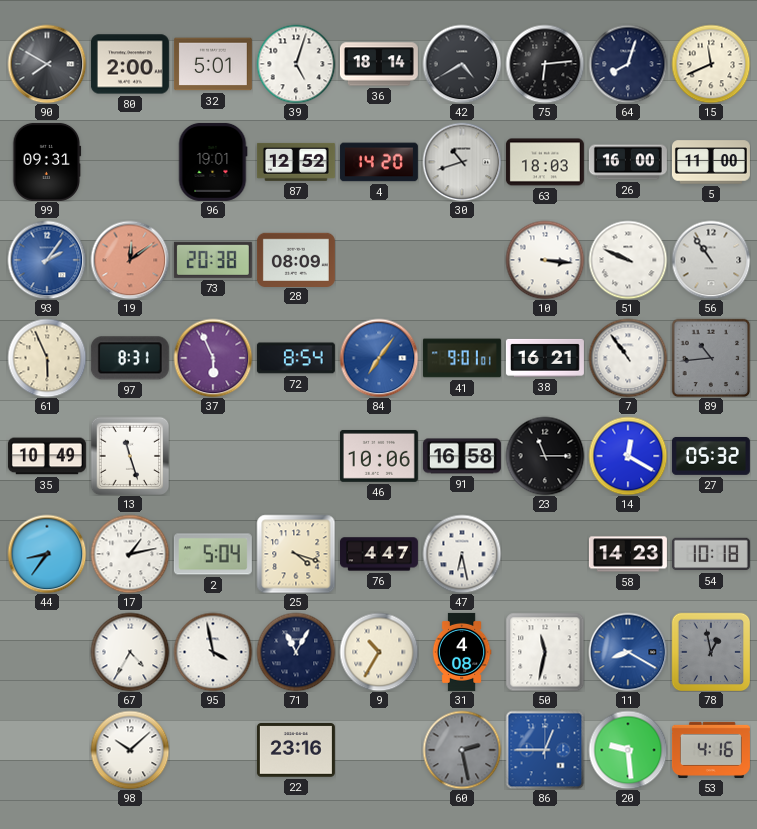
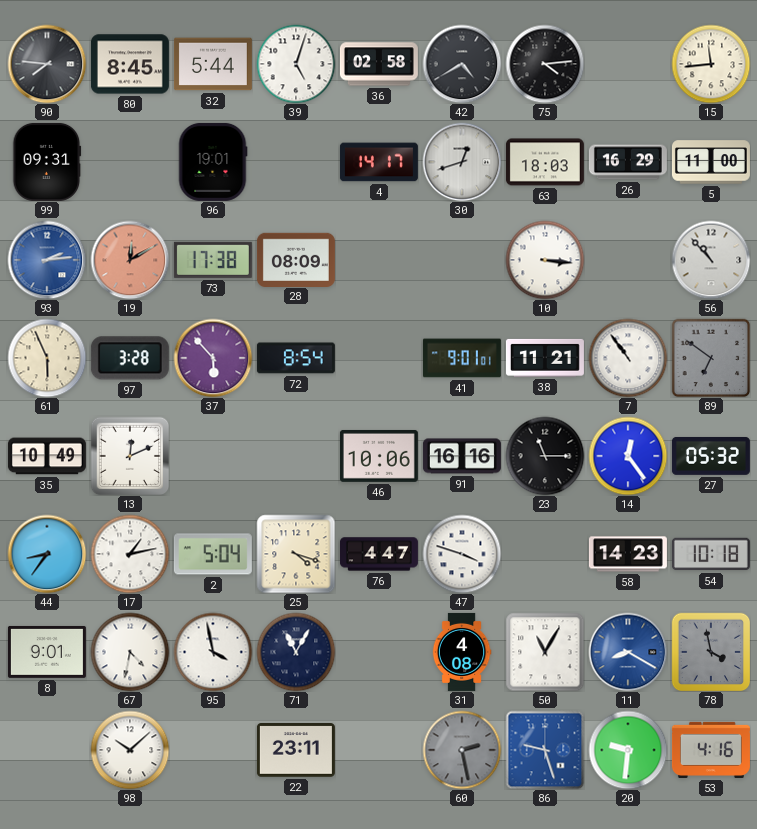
90: 7:50 -> 7:46
80: 2:00 -> 8:45
32: 5:01 -> 5:44
36: 18:14 -> 02:58
75: 6:14 -> 4:14
64: 8:03 -> none
15: 11:41 -> 11:44
87: 12:52 -> none
4: 14:20 -> 14:17
30: 10:42 -> 12:42
26: 16:00 -> 16:29
93: 2:06 -> 2:14
19: 12:09 -> 12:10
73: 20:38 -> 17:38
51: 9:49 -> none
56: 10:54 -> 10:53
97: 8:31 -> 3:28
37: 5:56 -> 5:53
84: 7:06 -> none
38: 16:21 -> 11:21
89: 10:44 -> 6:51
13: 11:27 -> 12:11
91: 16:58 -> 16:16
14: 12:20 -> 12:24
47: 6:28 -> 3:48
8: none -> 9:01
67: 4:35 -> 4:32
9: 10:35 -> none
50: 11:32 -> 11:05
78: 12:58 -> 3:58
22: 23:16 -> 23:11
86: 12:45 -> 9:27
20: 9:29 -> 9:31
